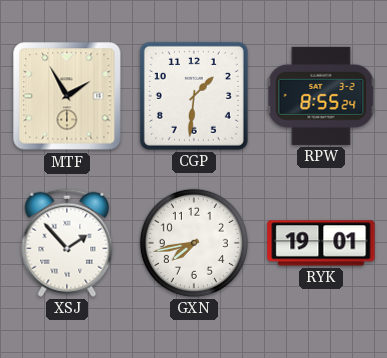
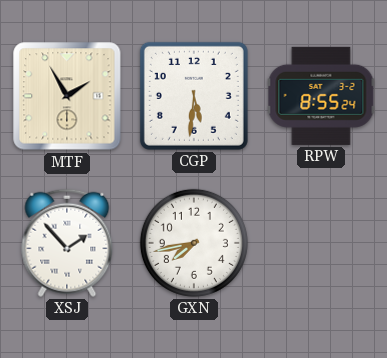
CGP: 1:31 -> 5:31
RYK: 19:01 -> none
